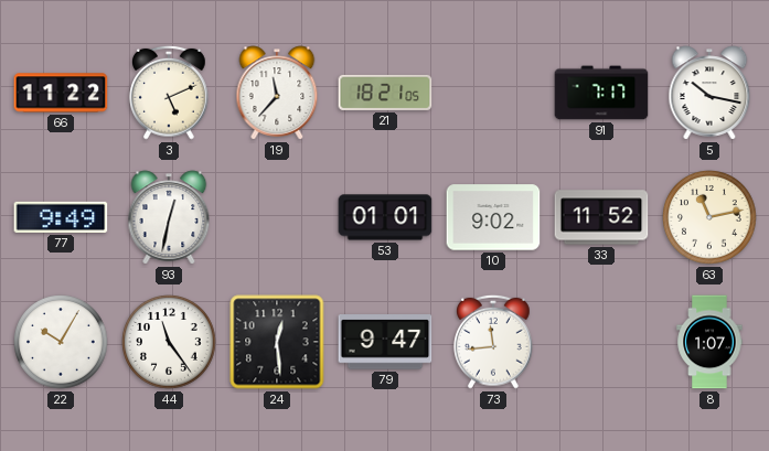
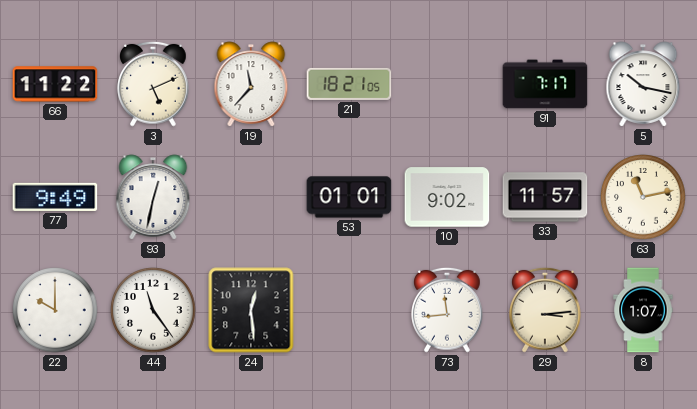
33: 11:52 -> 11:57
22: 10:05 -> 10:00
79: 9:47 -> none
29: none -> 3:14
